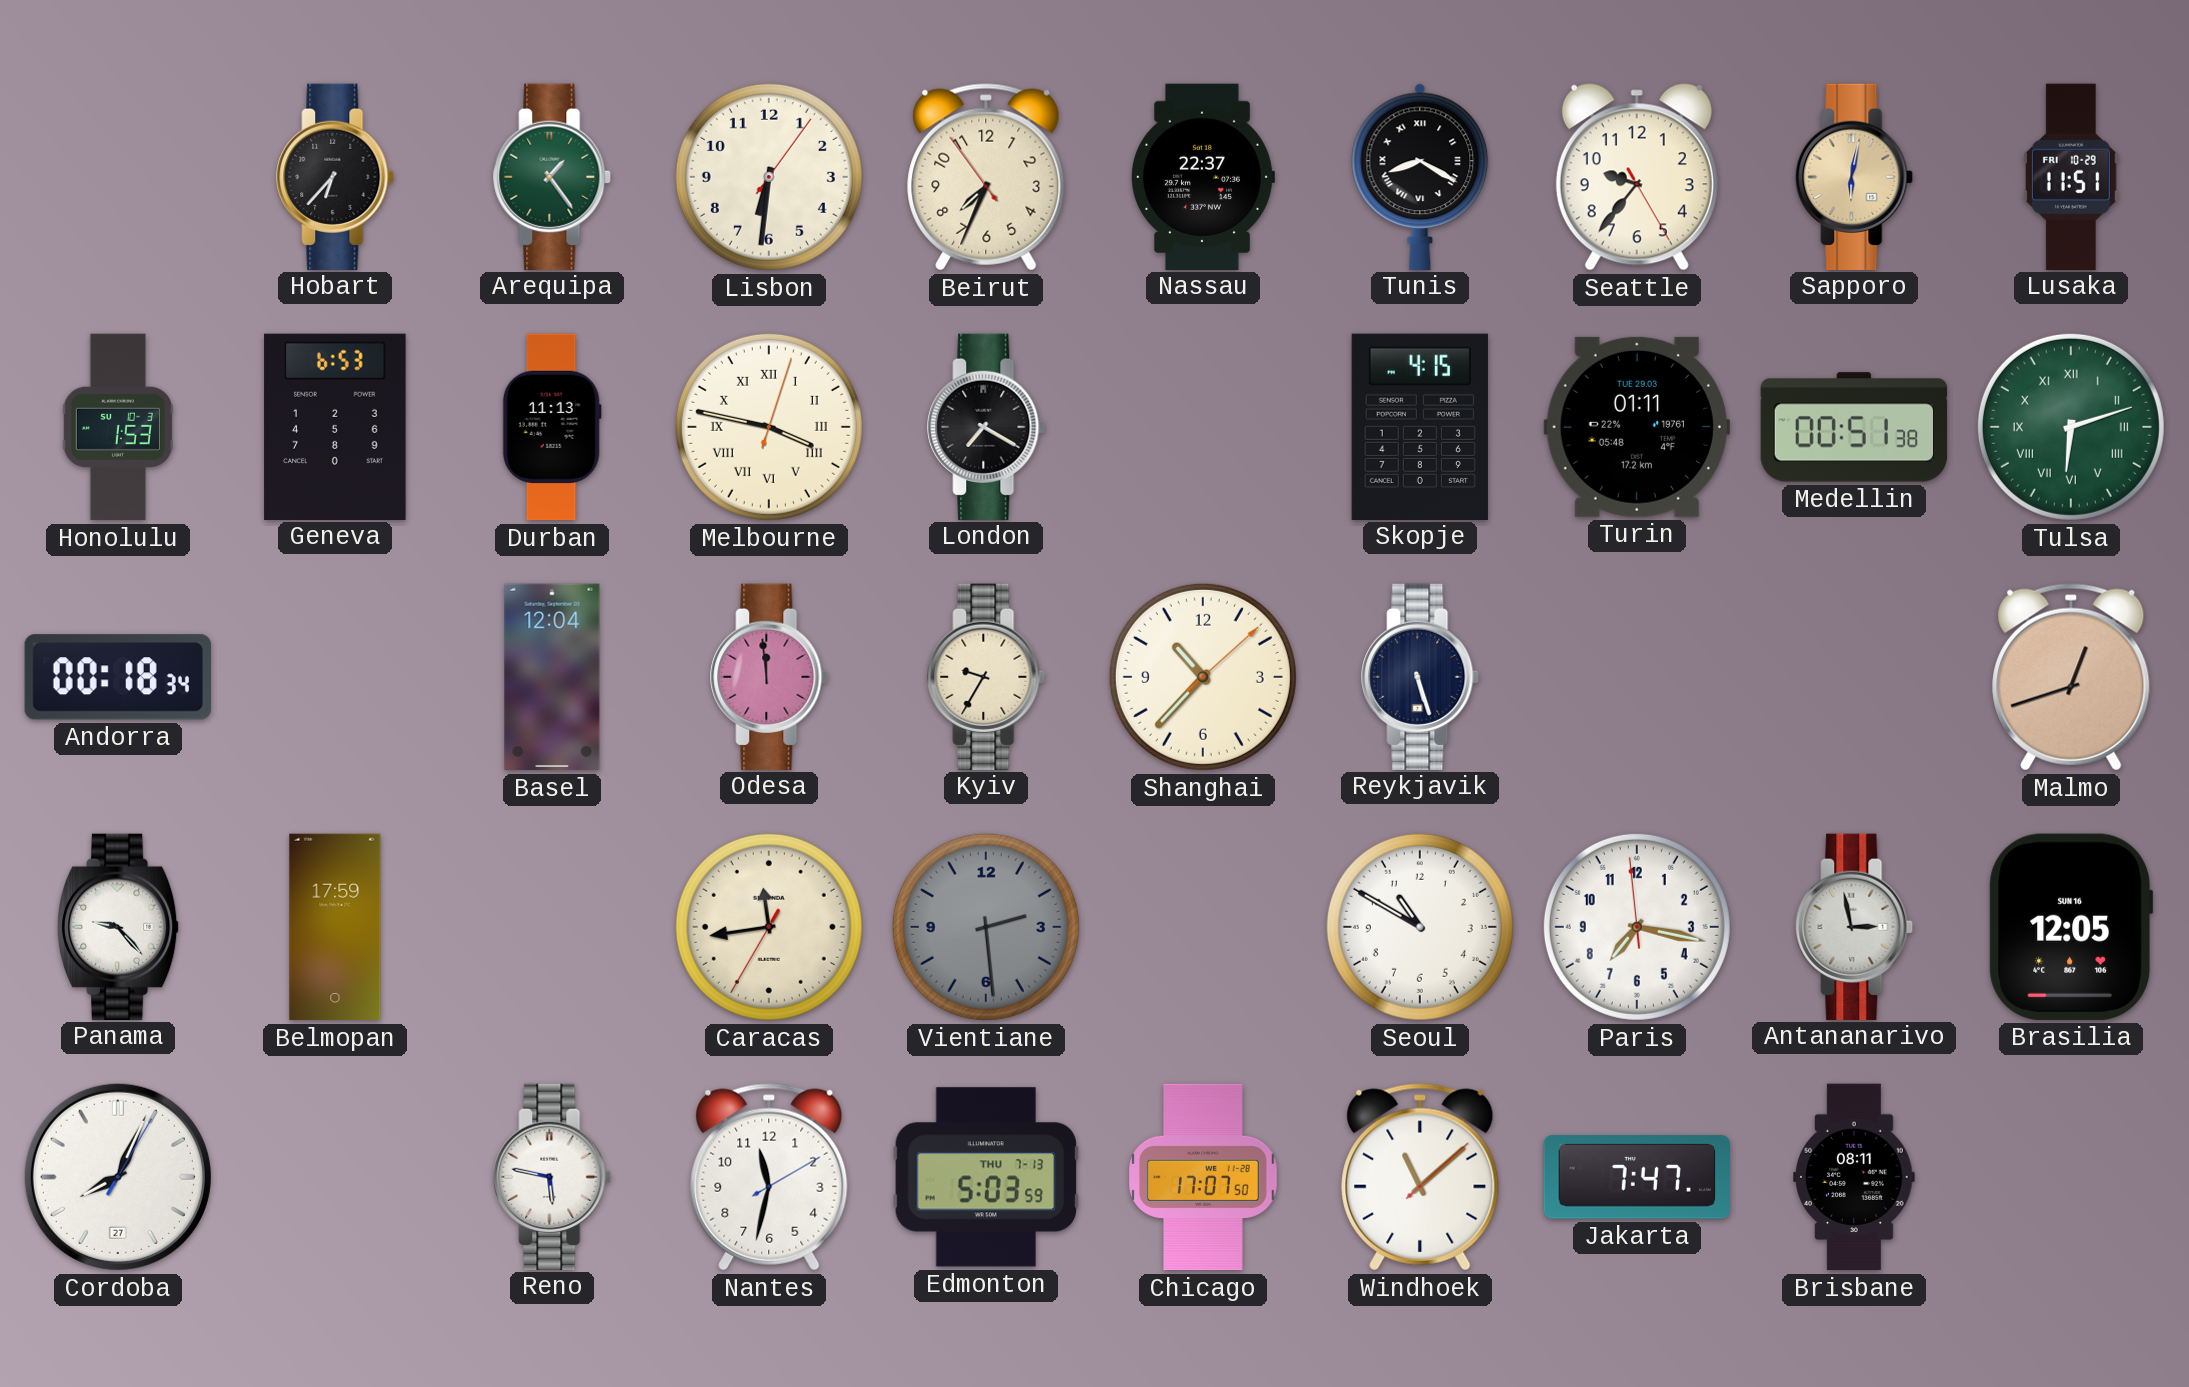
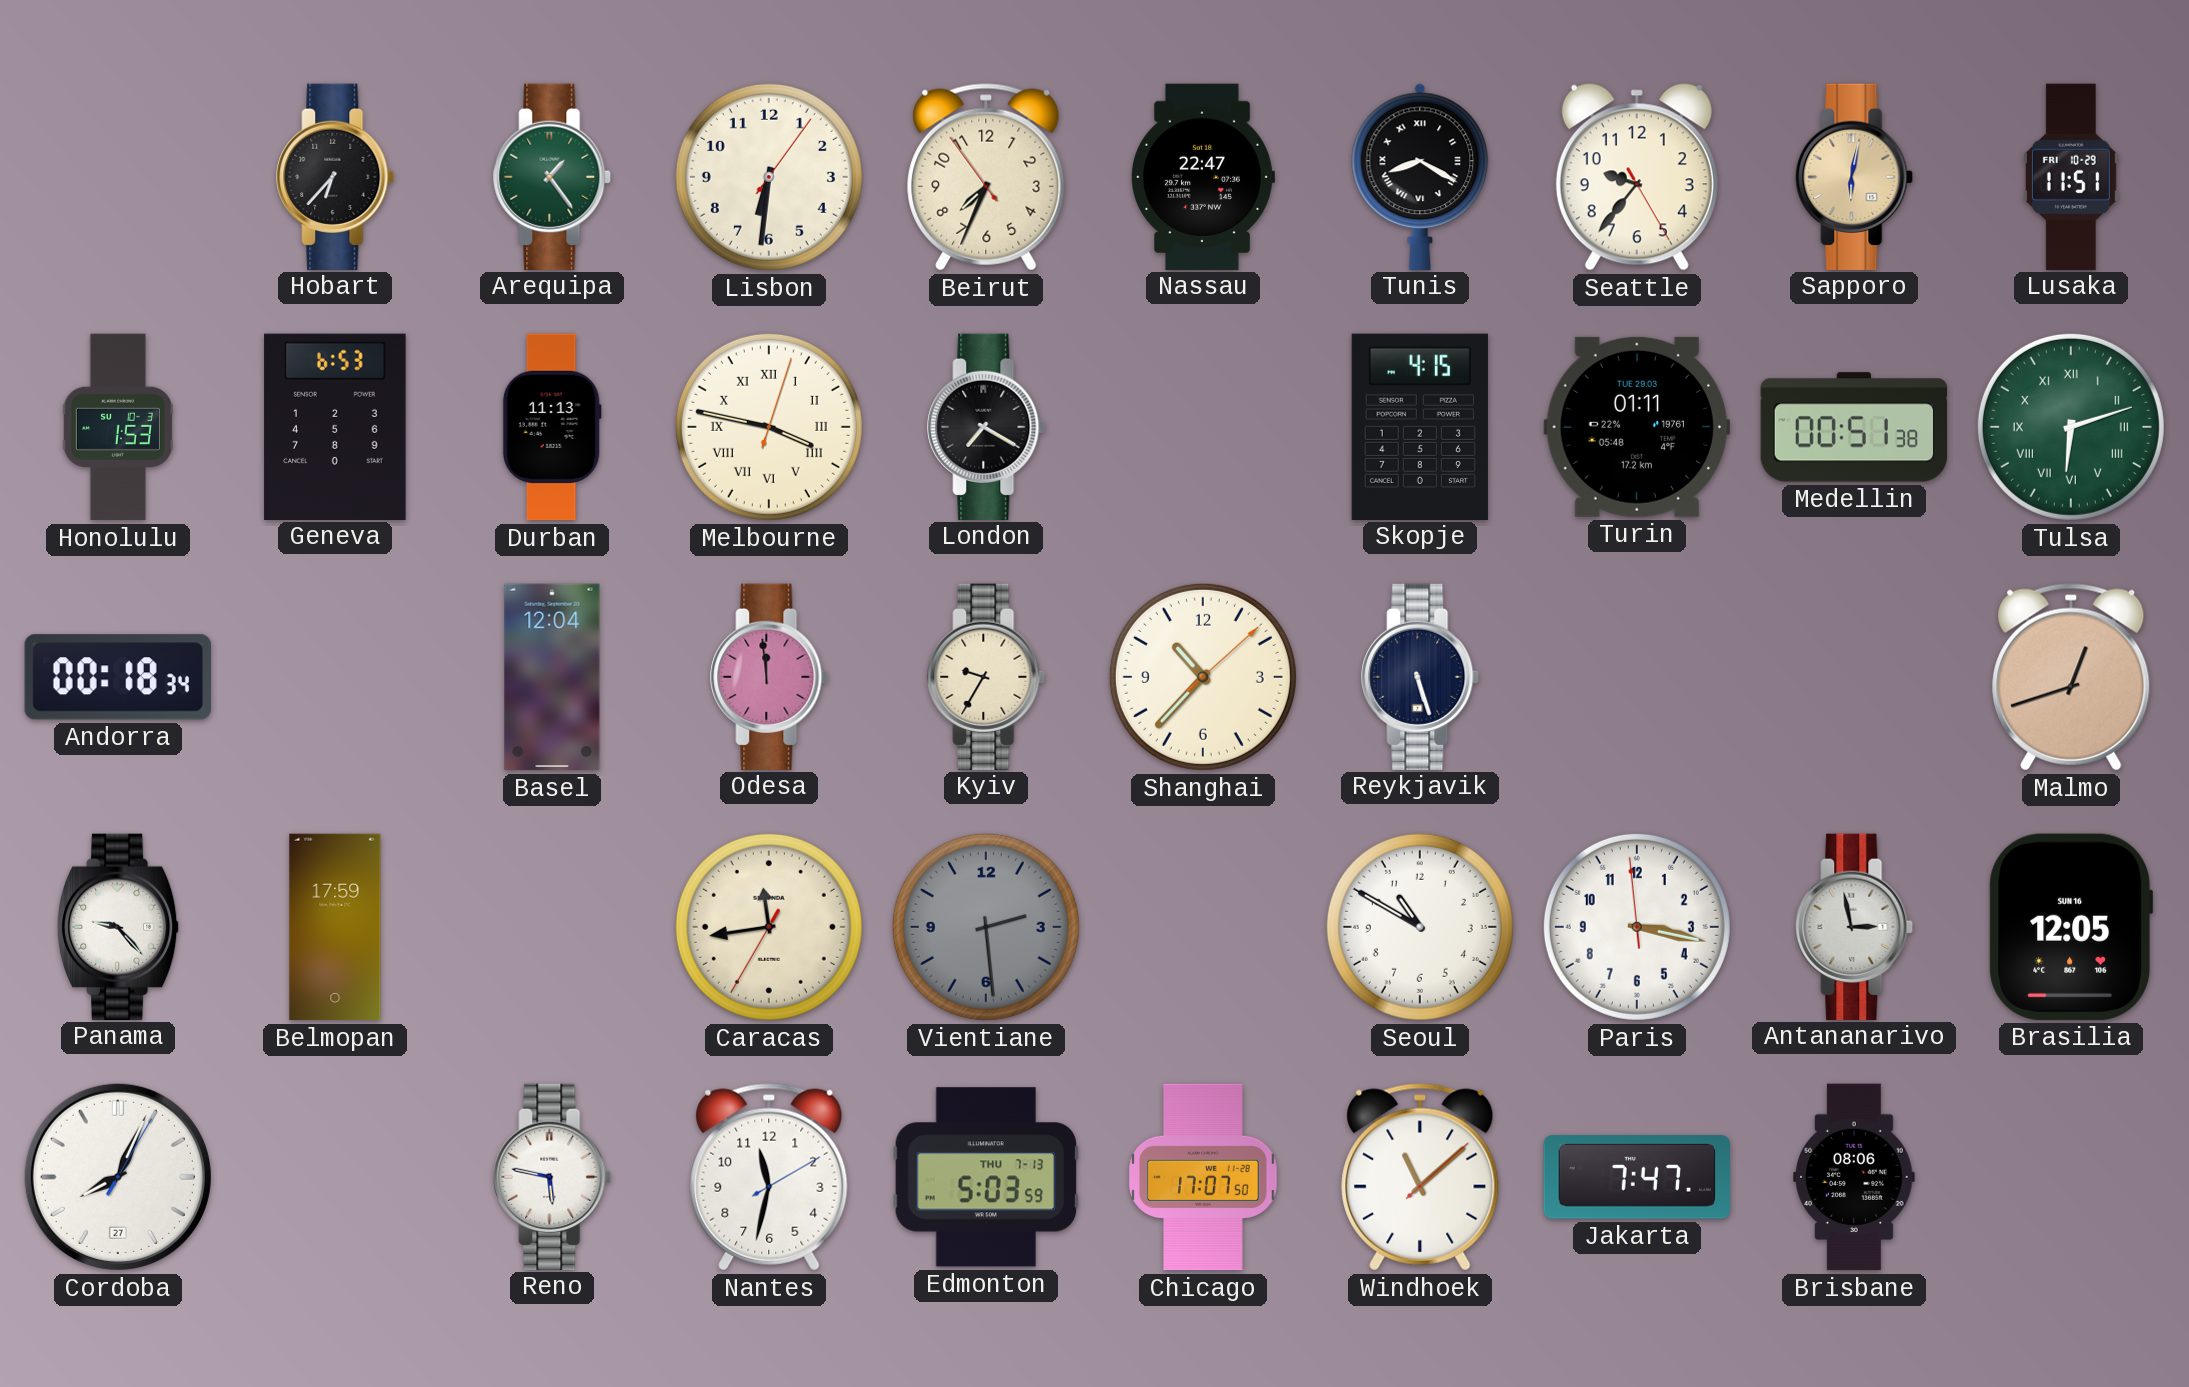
Nassau: 22:37 -> 22:47
Paris: 7:16 -> 3:16
Brisbane: 08:11 -> 08:06
